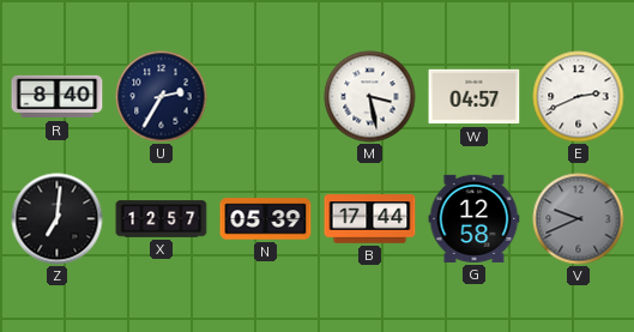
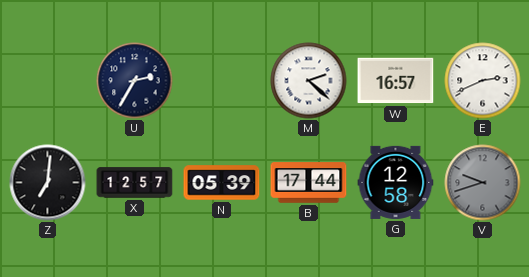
R: 8:40 -> none
M: 3:28 -> 2:22
W: 04:57 -> 16:57
V: 9:41 -> 9:42
